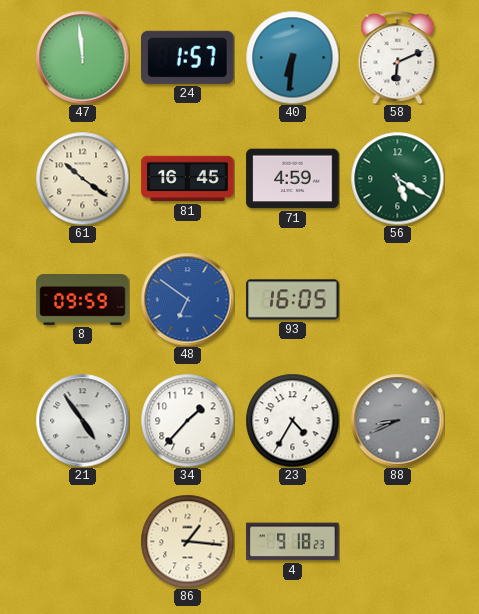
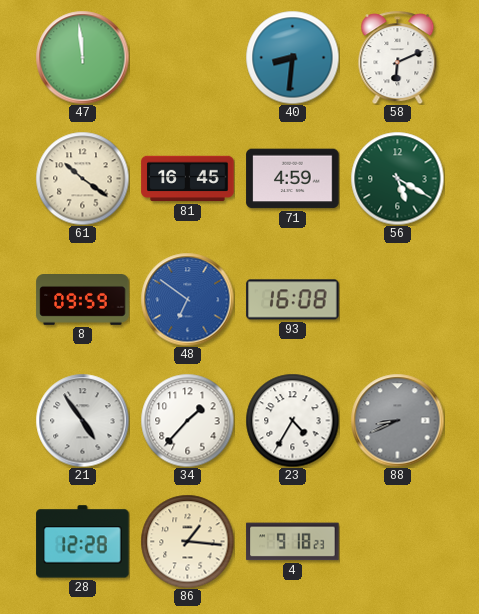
24: 1:57 -> none
40: 6:31 -> 8:31
93: 16:05 -> 16:08
28: none -> 12:28
